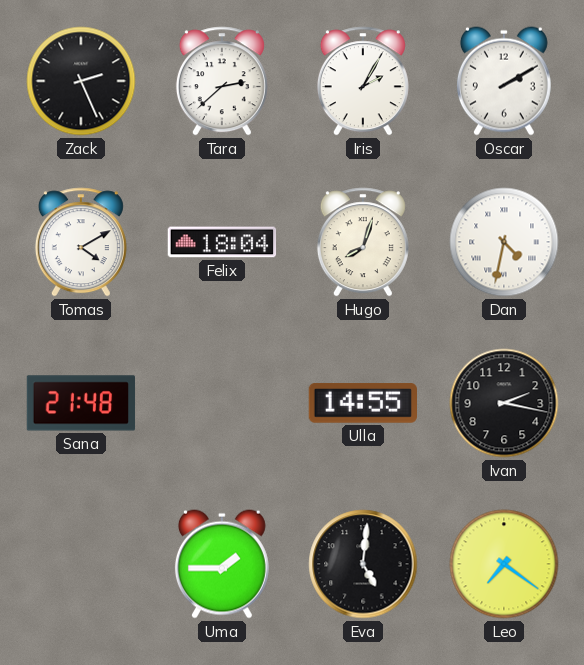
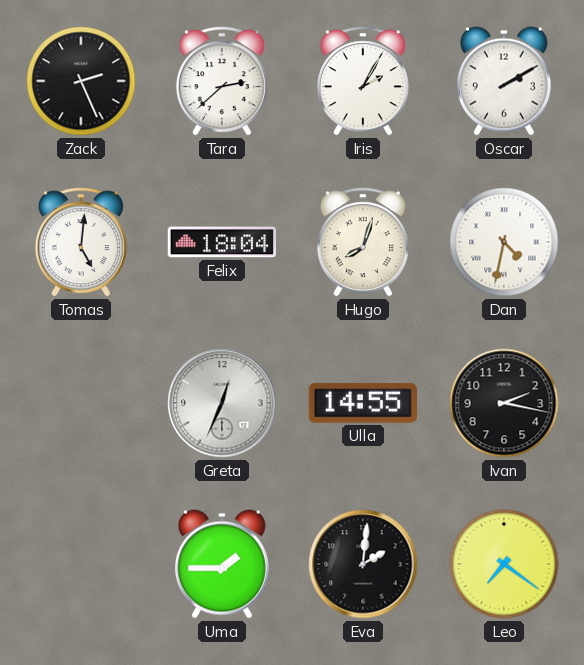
Tomas: 4:10 -> 5:01
Sana: 21:48 -> none
Greta: none -> 12:34
Eva: 5:01 -> 2:01
